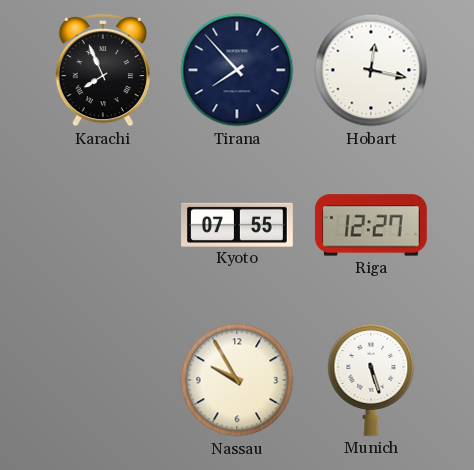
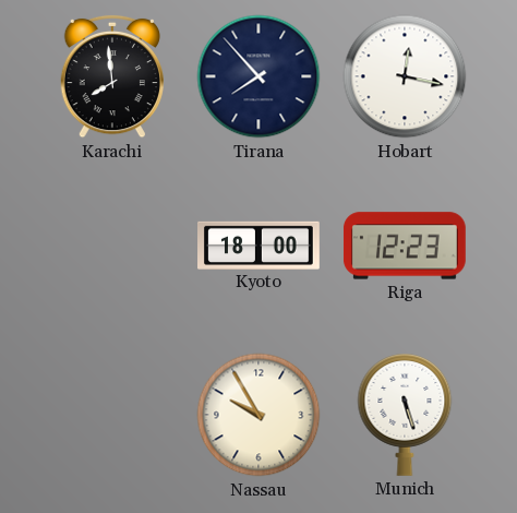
Karachi: 7:56 -> 7:59
Kyoto: 07:55 -> 18:00
Riga: 12:27 -> 12:23
